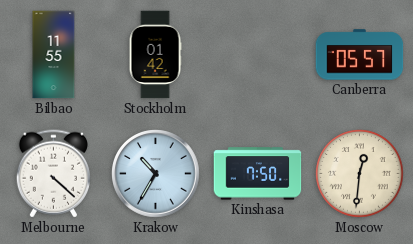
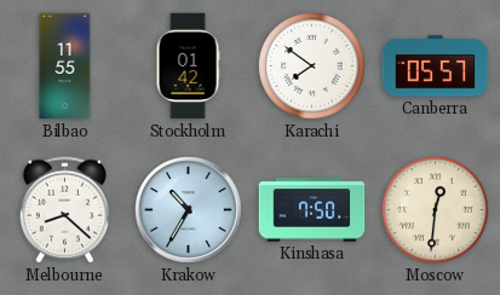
Karachi: none -> 7:51
Melbourne: 4:22 -> 8:22
